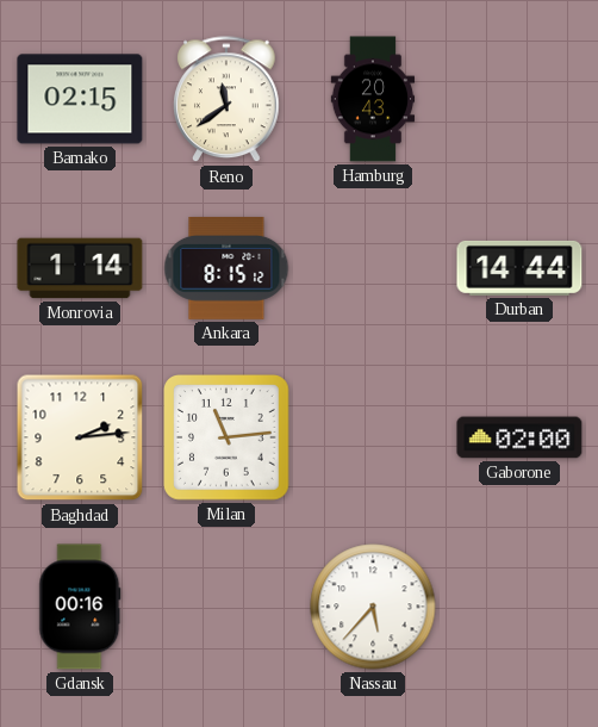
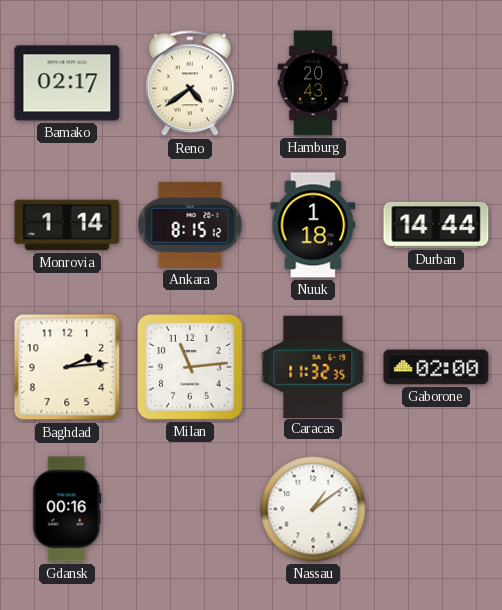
Bamako: 02:15 -> 02:17
Reno: 11:39 -> 4:39
Nuuk: none -> 1:18
Caracas: none -> 11:32
Nassau: 5:37 -> 1:09
